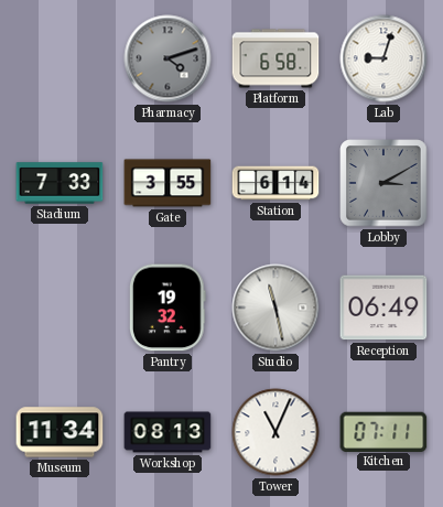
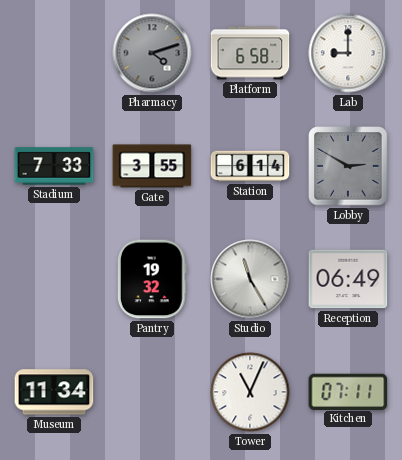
Lab: 9:03 -> 9:00
Lobby: 3:10 -> 2:50
Studio: 11:28 -> 11:25
Workshop: 08:13 -> none
